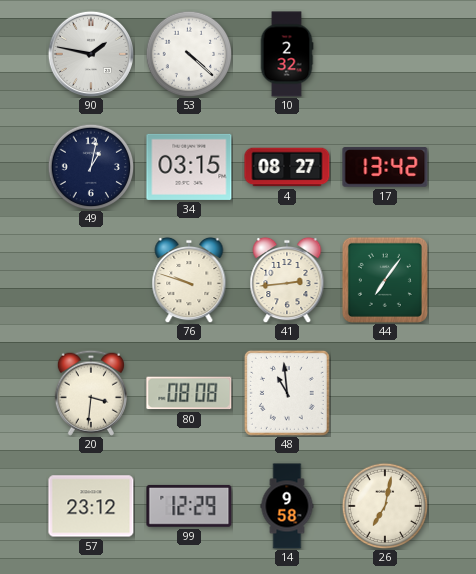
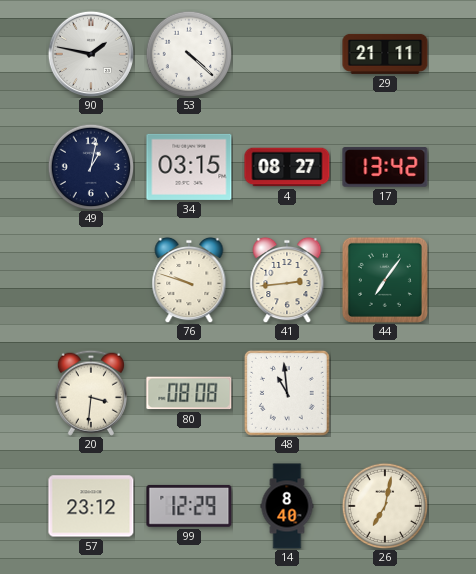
10: 2:32 -> none
29: none -> 21:11
14: 9:58 -> 8:40
